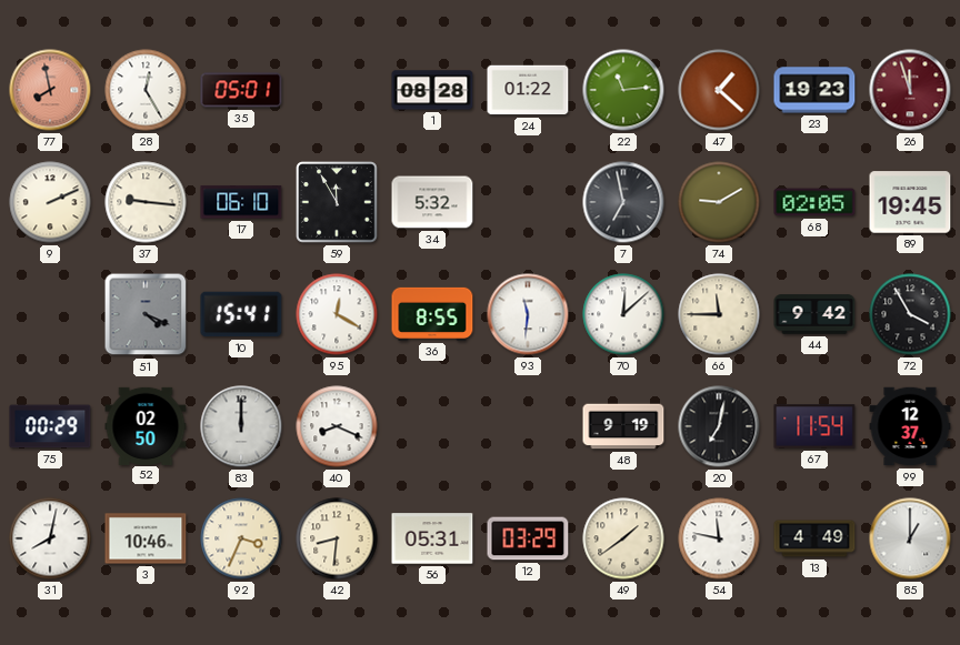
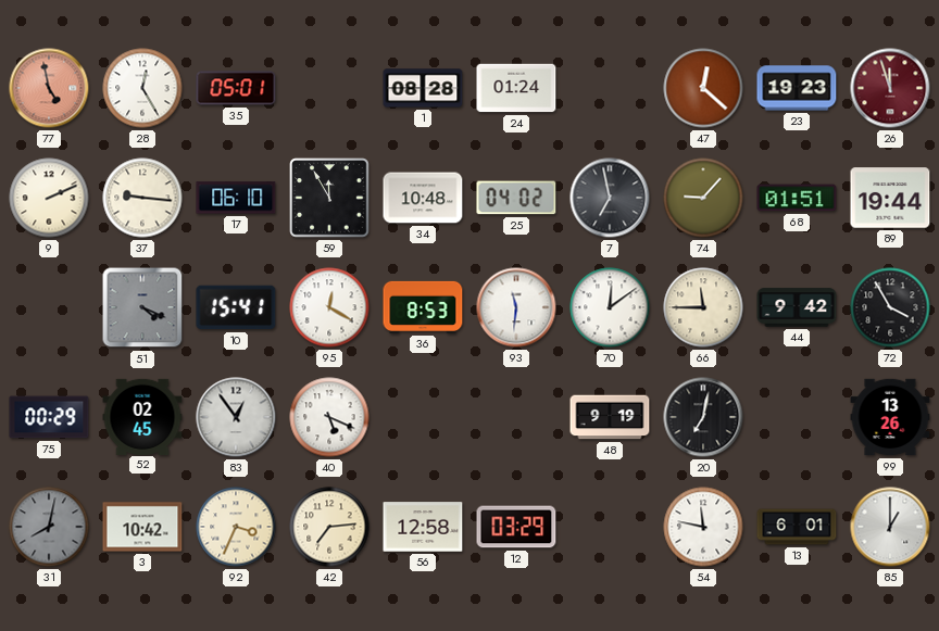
77: 7:58 -> 4:58
24: 01:22 -> 01:24
22: 11:14 -> none
47: 1:22 -> 12:22
34: 5:32 -> 10:48
25: none -> 04:02
74: 9:10 -> 9:07
68: 02:05 -> 01:51
89: 19:45 -> 19:44
36: 8:55 -> 8:53
70: 12:08 -> 12:09
52: 02:50 -> 02:45
83: 12:00 -> 12:54
40: 8:19 -> 5:19
67: 11:54 -> none
99: 12:37 -> 13:26
31 dial: white -> grey
3: 10:46 -> 10:42
42: 8:31 -> 7:14
56: 05:31 -> 12:58
49: 1:39 -> none
13: 4:49 -> 6:01
